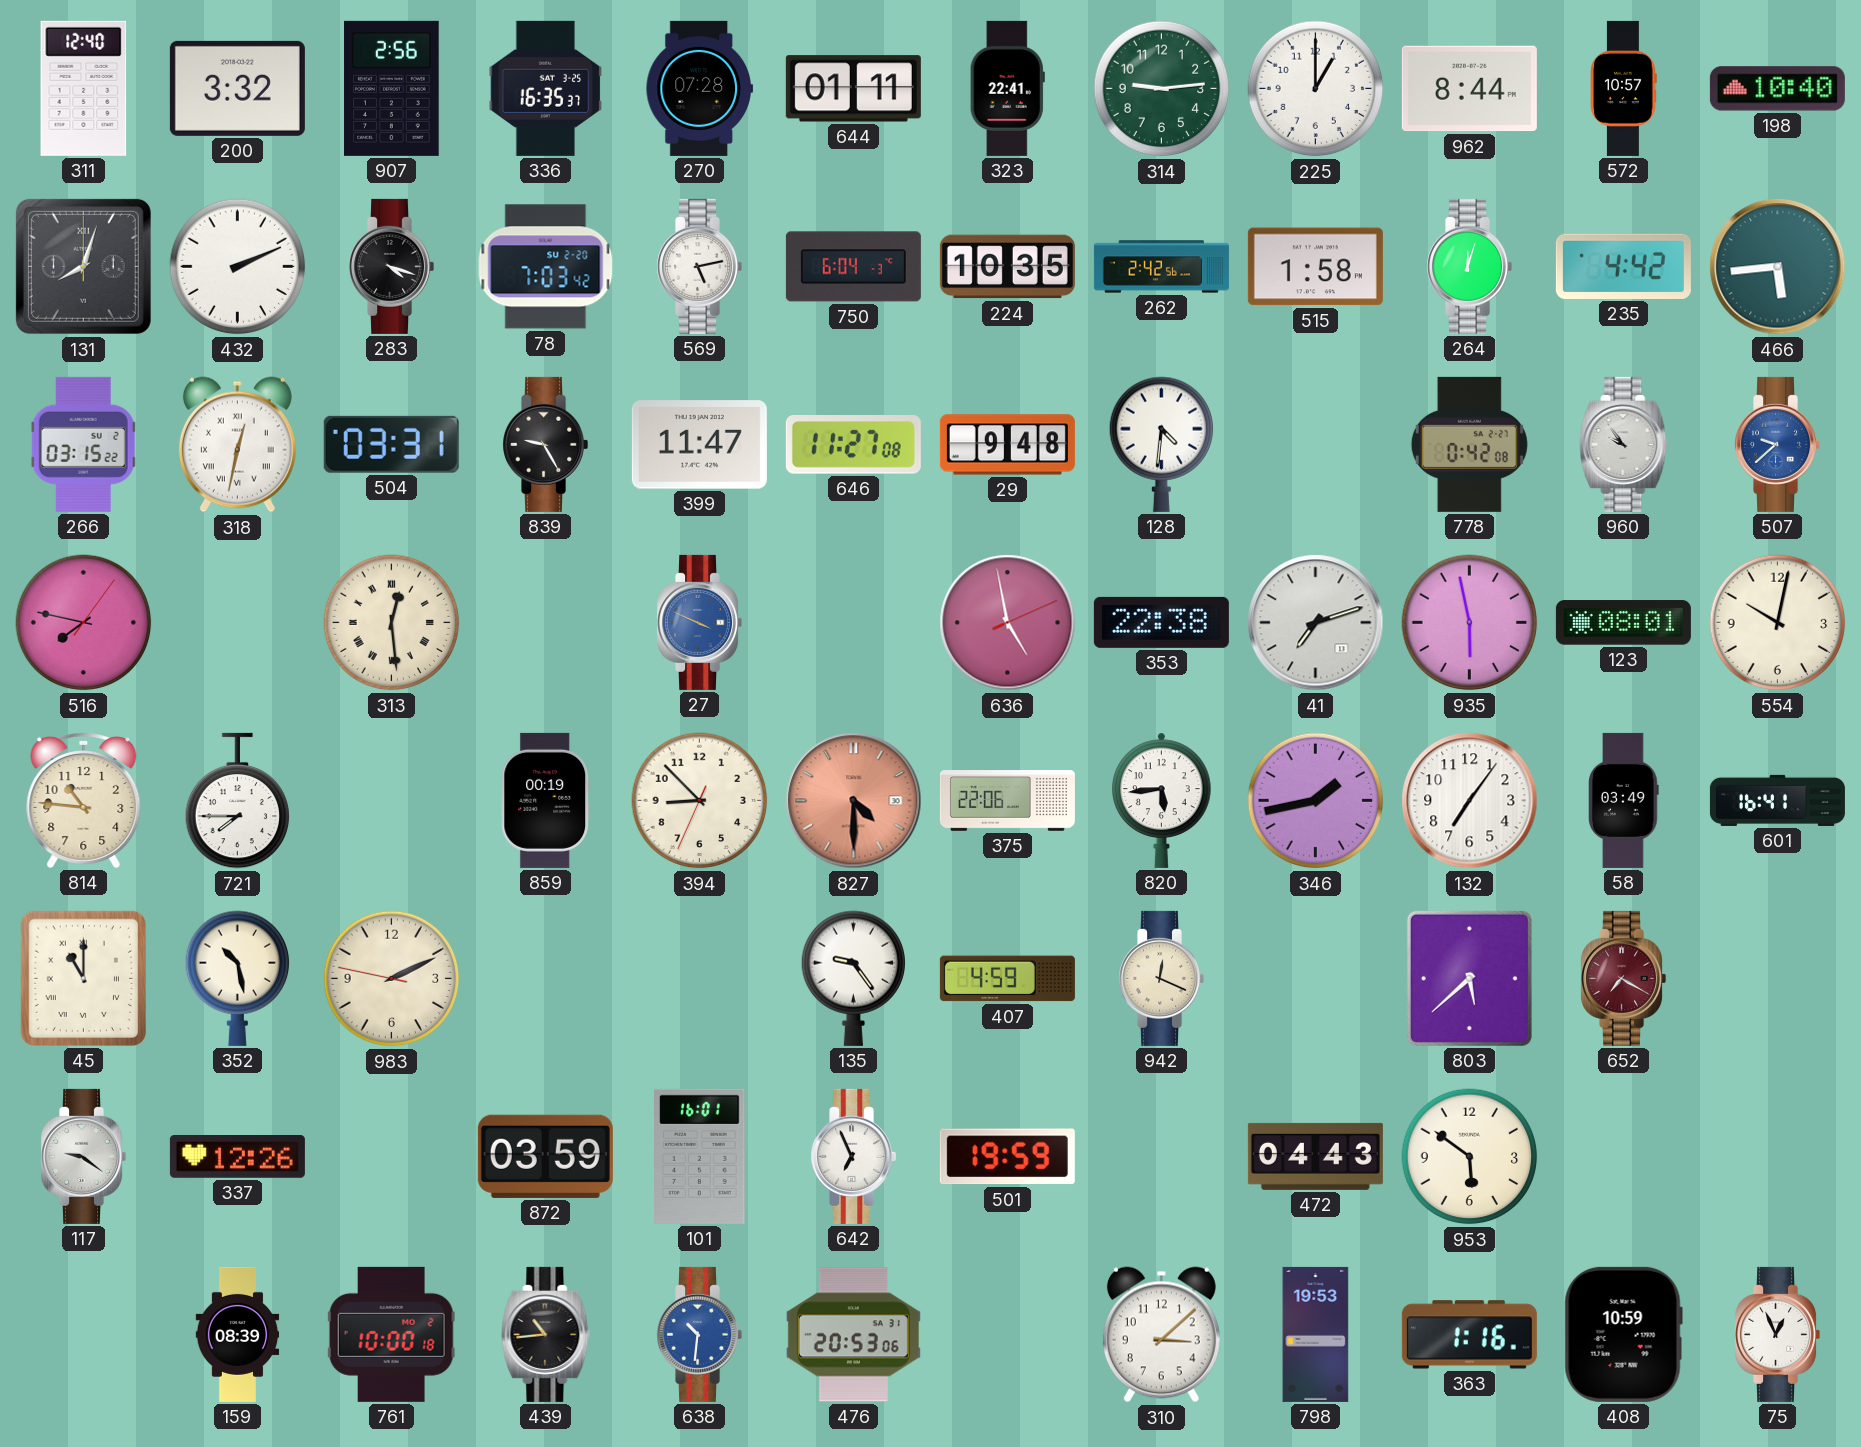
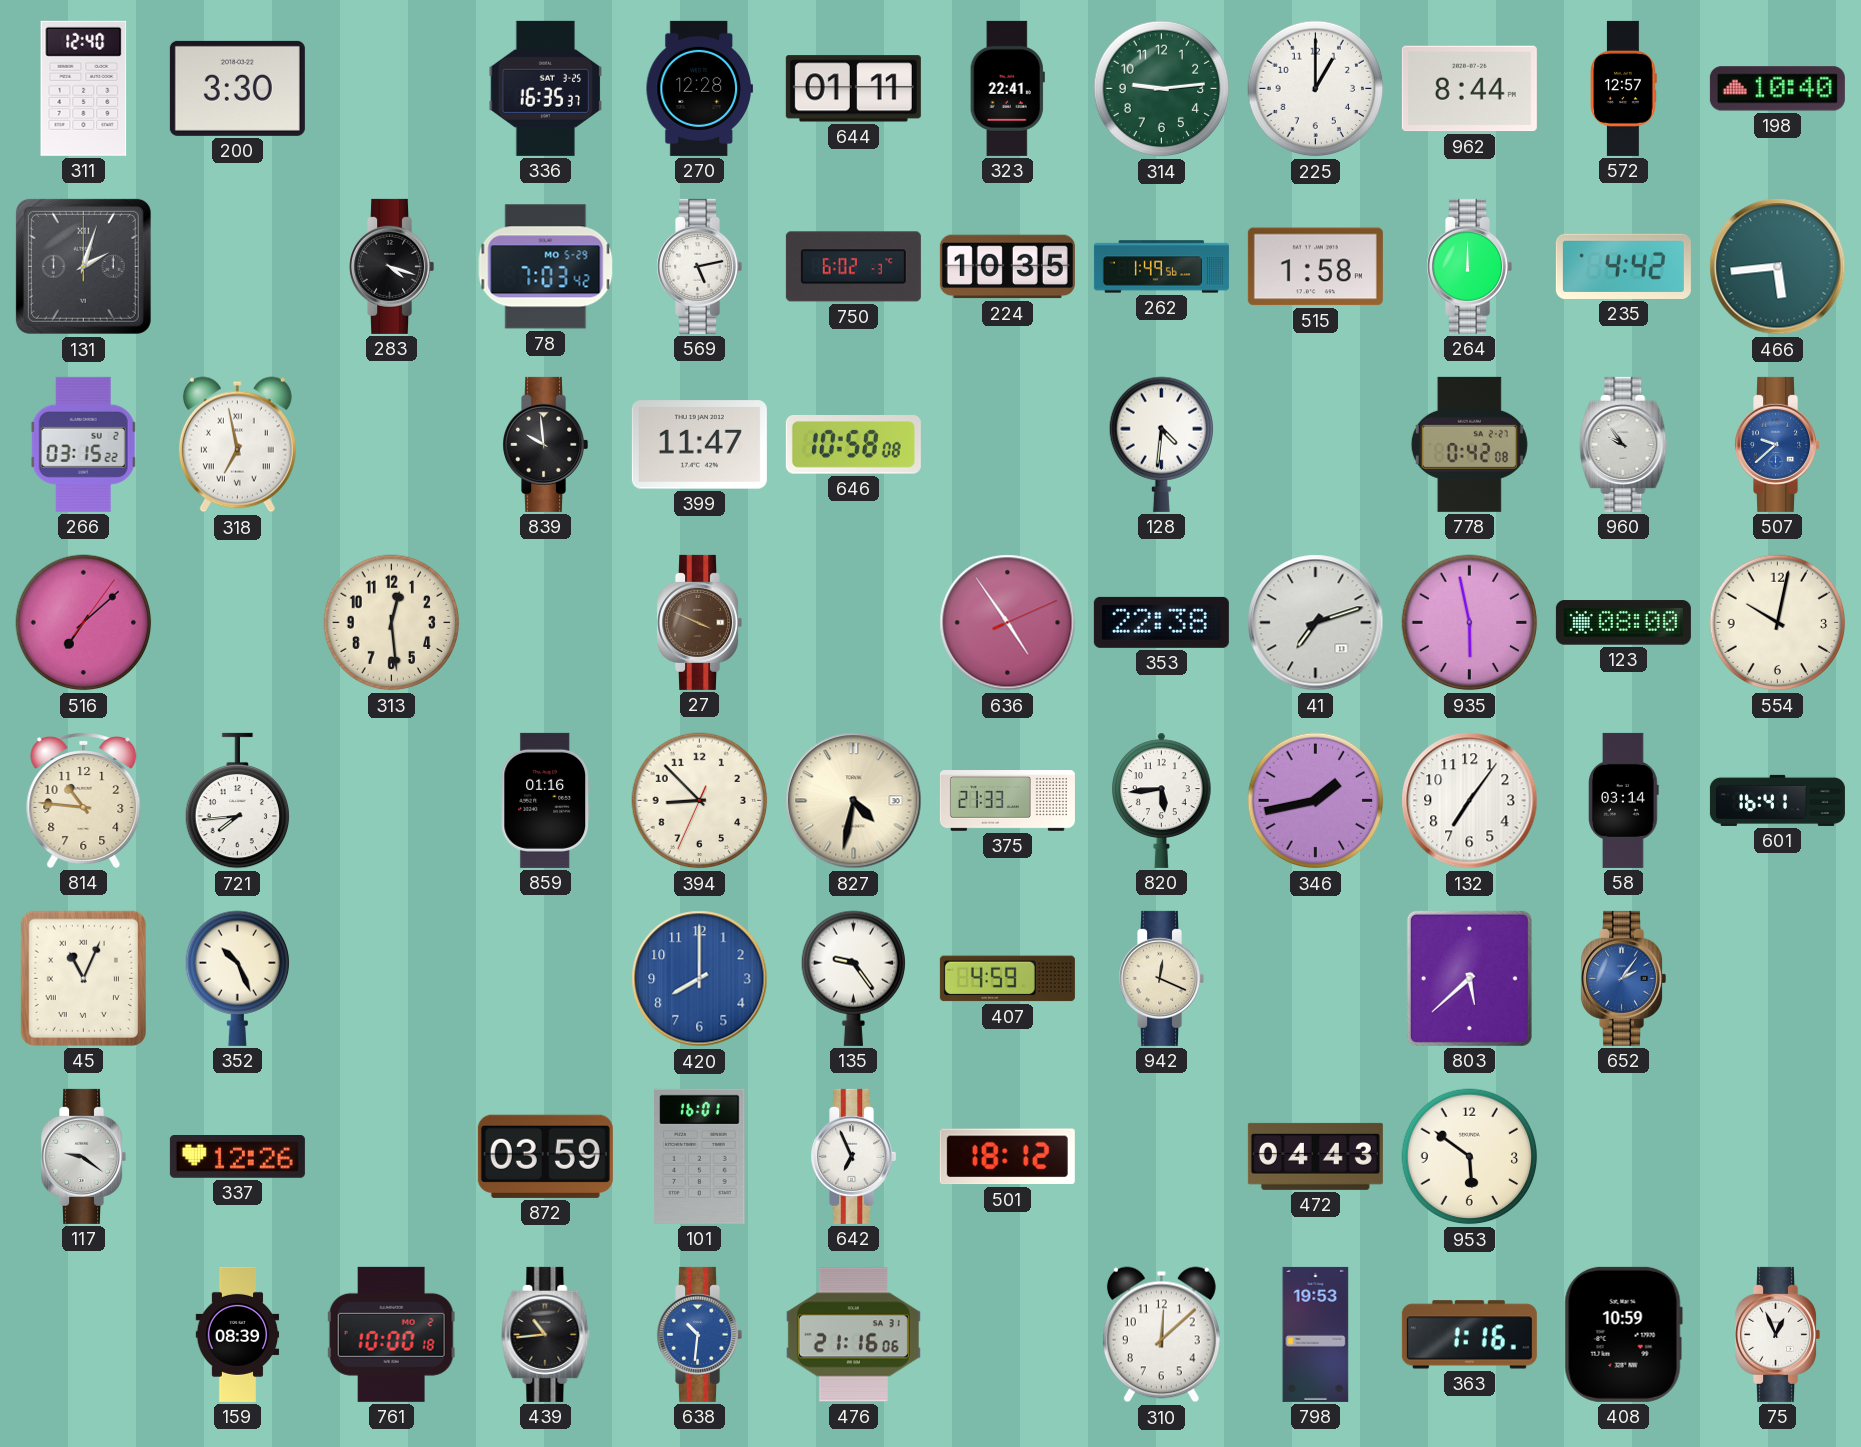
200: 3:32 -> 3:30
907: 2:56 -> none
270: 07:28 -> 12:28
572: 10:57 -> 12:57
131: 8:03 -> 2:03
432: 2:11 -> none
78 date: SU 2-20 -> MO 5-29
750: 6:04 -> 6:02
262: 2:42 -> 1:49
264: 12:03 -> 12:00
318: 12:32 -> 6:58
504: 03:31 -> none
839: 9:25 -> 9:59
646: 11:27 -> 10:58
29: 9:48 -> none
516: 7:47 -> 7:08
313 numerals: Roman -> Arabic
27 dial: blue -> brown
636: 4:58 -> 4:54
123: 08:01 -> 08:00
721: 7:45 -> 7:44
859: 00:19 -> 01:16
827: 4:30 -> 4:32
827 dial: salmon -> cream
375: 22:06 -> 21:33
58: 03:49 -> 03:14
45: 11:00 -> 11:04
352: 10:28 -> 10:26
983: 2:10 -> none
420: none -> 8:00
652: 7:20 -> 2:06
652 dial: burgundy -> blue
501: 19:59 -> 18:12
476: 20:53 -> 21:16
310: 3:08 -> 12:08
